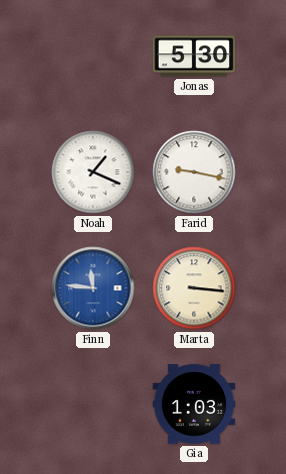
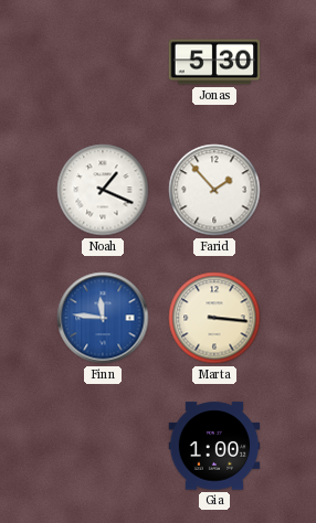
Farid: 9:17 -> 1:53
Gia: 1:03 -> 1:00
